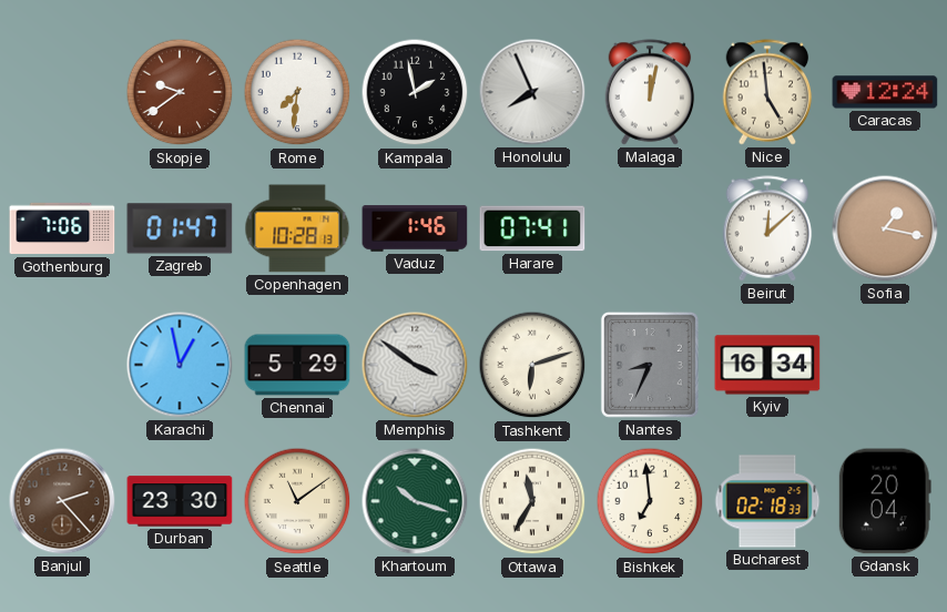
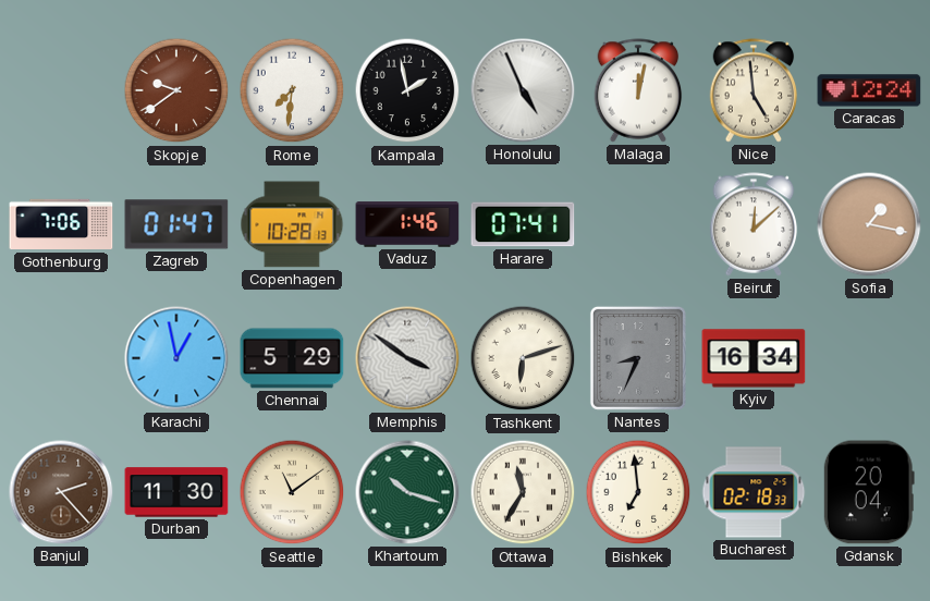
Honolulu: 7:56 -> 4:56
Durban: 23:30 -> 11:30
